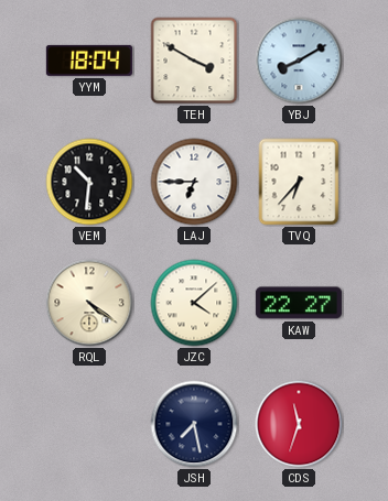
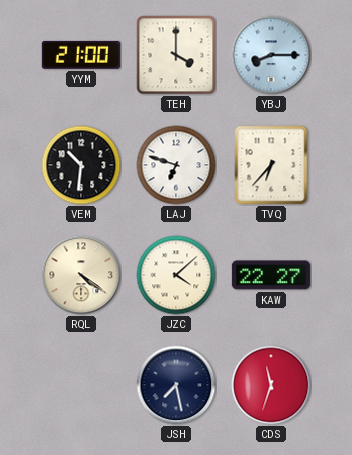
YYM: 18:04 -> 21:00
TEH: 3:50 -> 4:00
YBJ: 8:10 -> 8:15
LAJ: 6:45 -> 6:48
